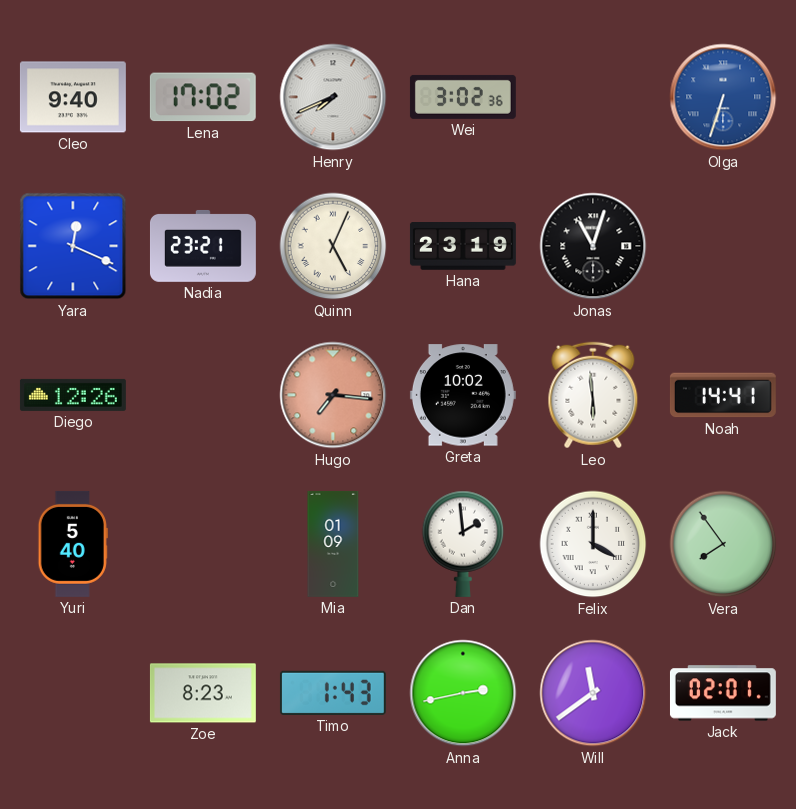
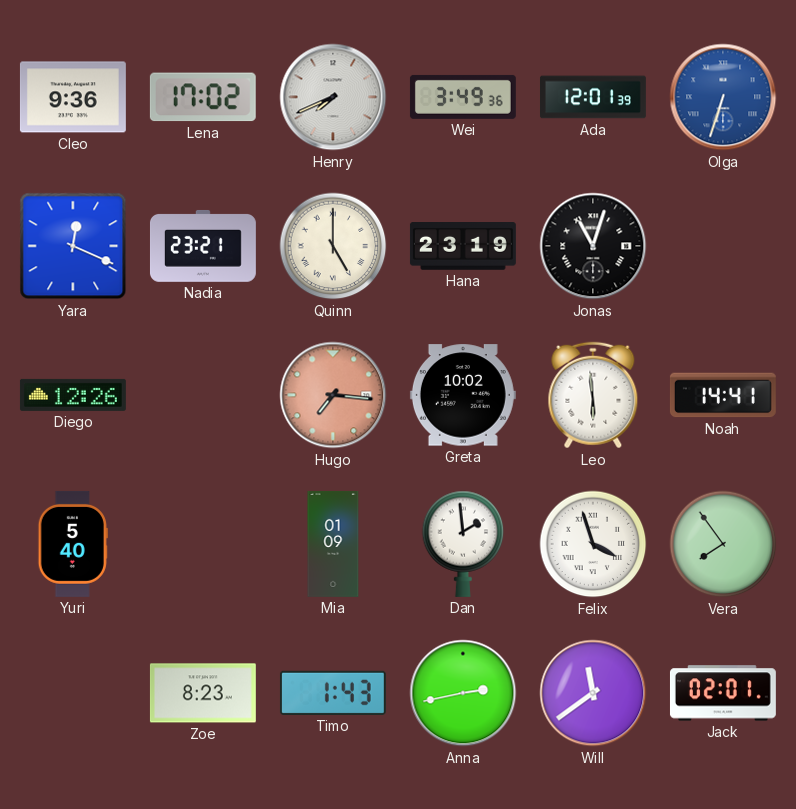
Cleo: 9:40 -> 9:36
Wei: 3:02 -> 3:49
Ada: none -> 12:01
Quinn: 5:04 -> 5:00
Felix: 4:00 -> 3:57
